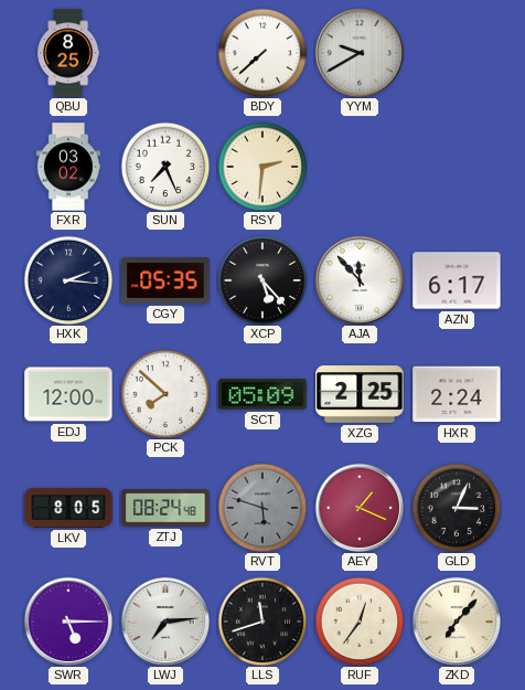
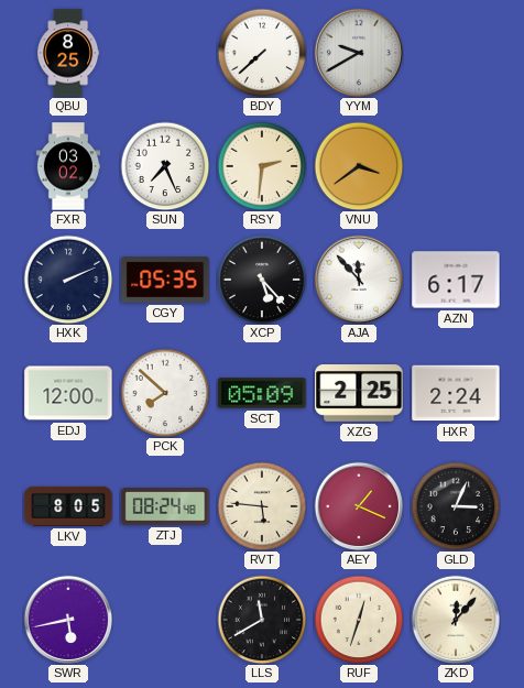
VNU: none -> 3:39
HXK: 2:16 -> 2:11
RVT: 5:48 -> 5:46
RVT dial: grey -> cream
SWR: 5:15 -> 5:43
LWJ: 7:14 -> none
LLS: 11:42 -> 11:40
RUF: 12:36 -> 12:33
ZKD: 7:07 -> 12:07
